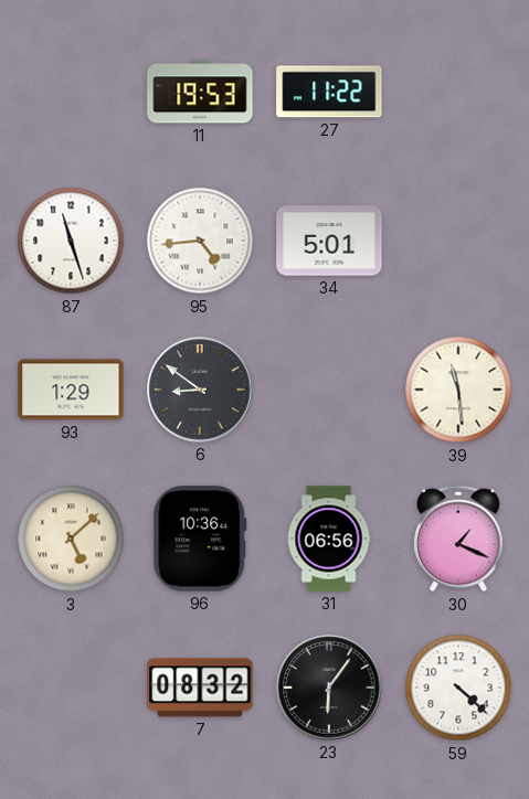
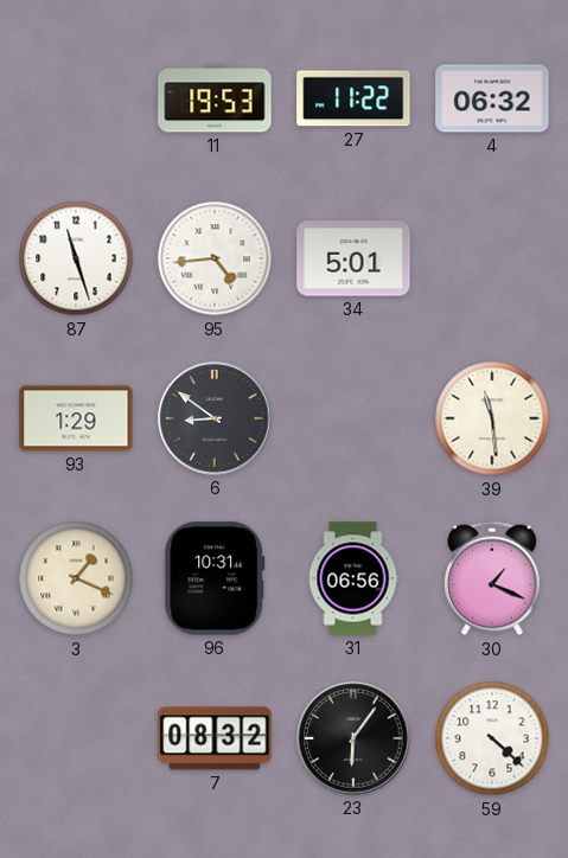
4: none -> 06:32
3: 5:08 -> 1:19
96: 10:36 -> 10:31
